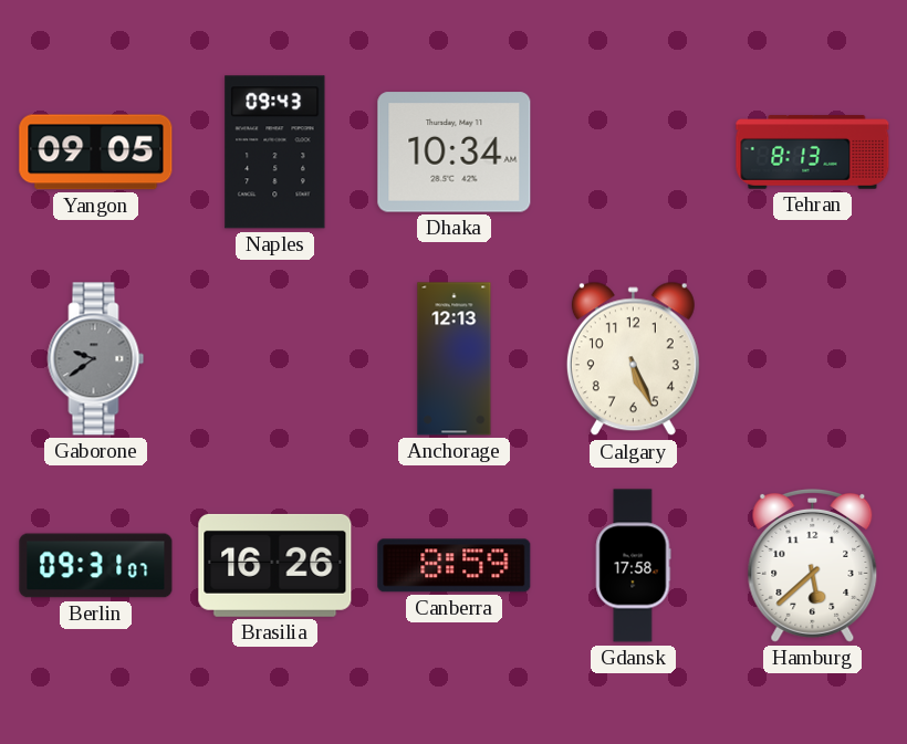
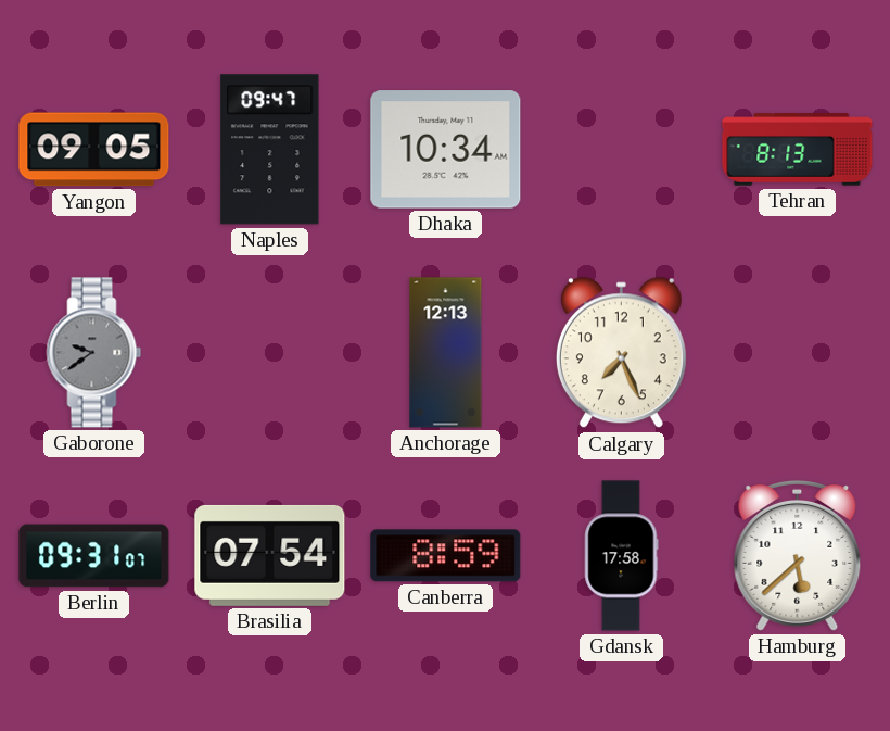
Naples: 09:43 -> 09:47
Calgary: 5:26 -> 7:26
Brasilia: 16:26 -> 07:54
